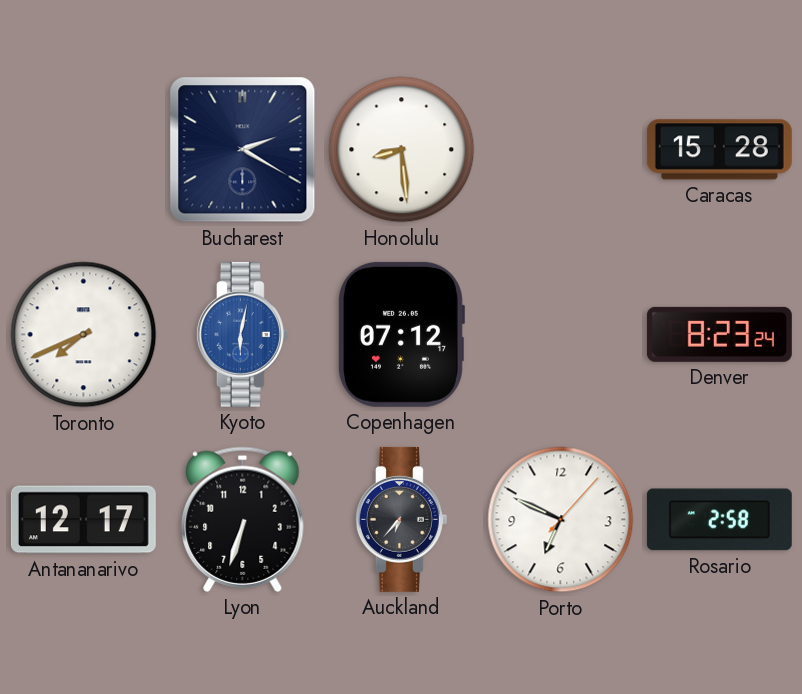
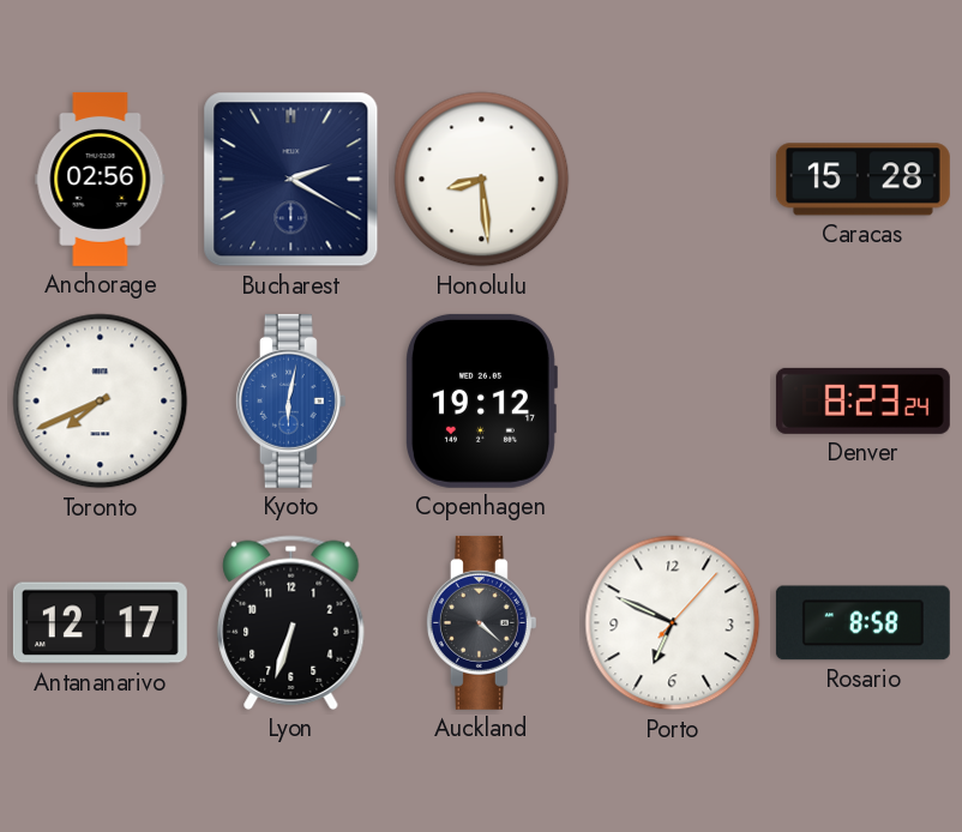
Anchorage: none -> 02:56
Copenhagen: 07:12 -> 19:12
Auckland: 6:37 -> 4:22
Rosario: 2:58 -> 8:58
